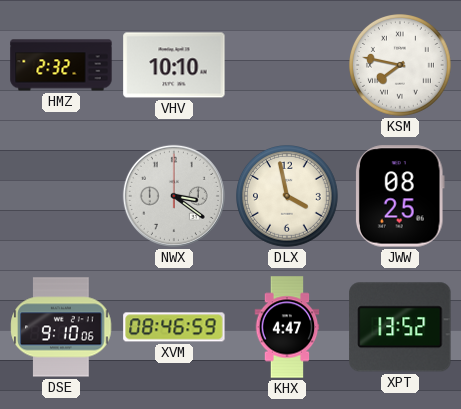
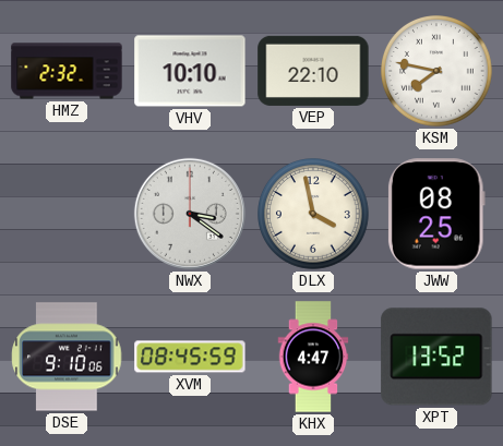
VEP: none -> 22:10
XVM: 08:46 -> 08:45
